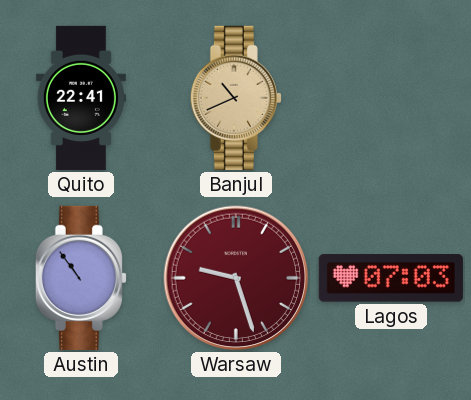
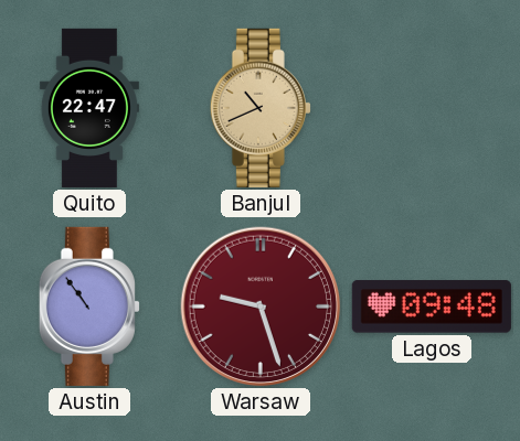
Quito: 22:41 -> 22:47
Lagos: 07:03 -> 09:48
